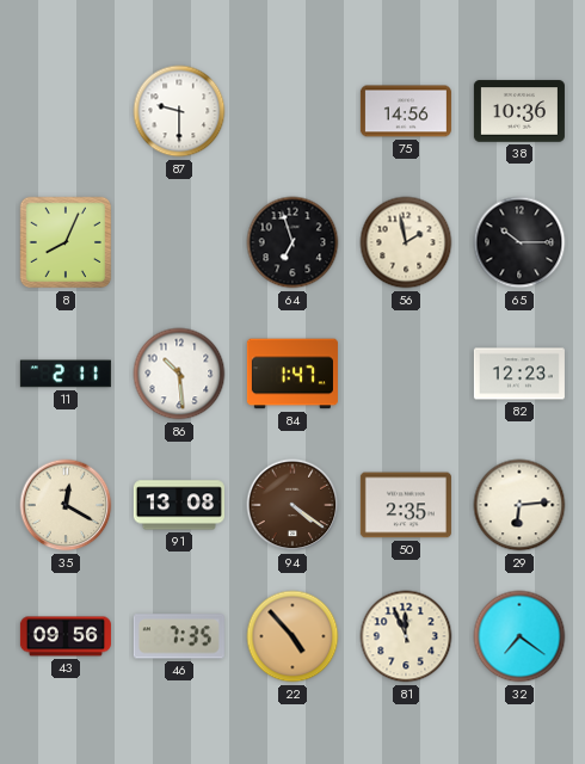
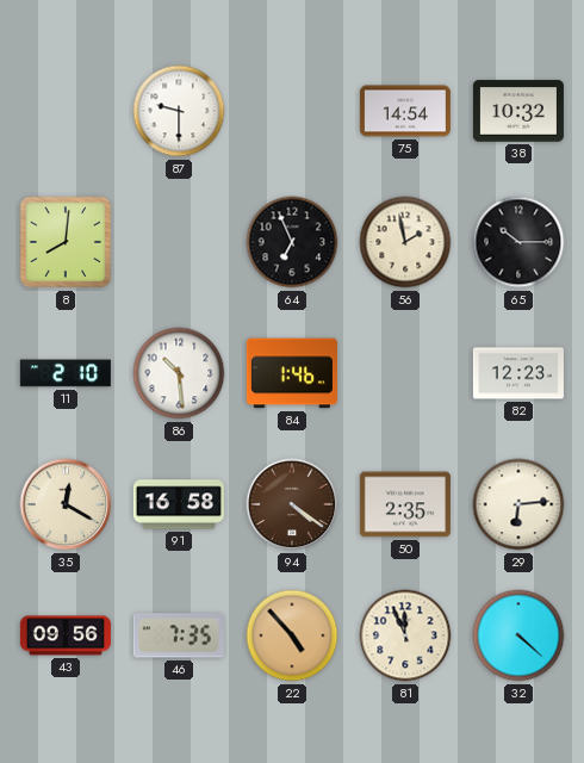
75: 14:56 -> 14:54
38: 10:36 -> 10:32
8: 8:04 -> 8:01
64: 6:57 -> 6:56
11: 2:11 -> 2:10
84: 1:47 -> 1:46
91: 13:08 -> 16:58
32: 7:21 -> 4:22
